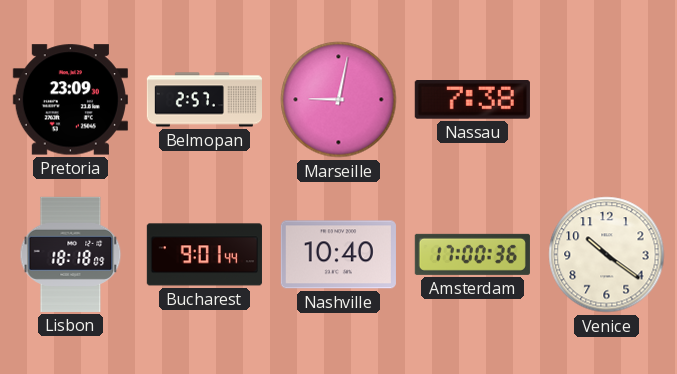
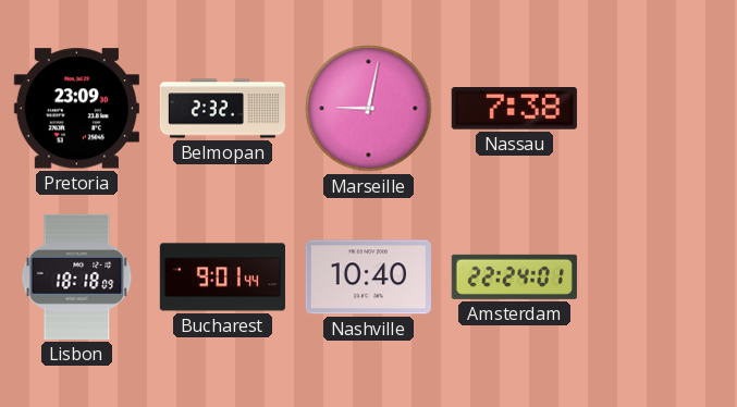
Belmopan: 2:57 -> 2:32
Amsterdam: 17:00 -> 22:24
Venice: 10:21 -> none
